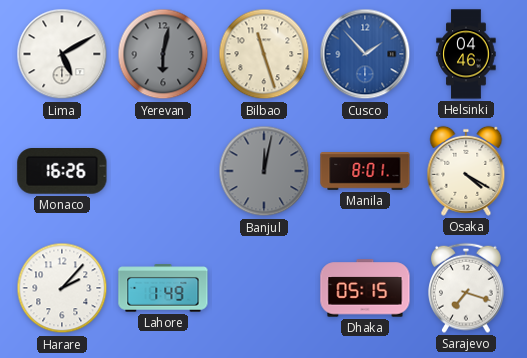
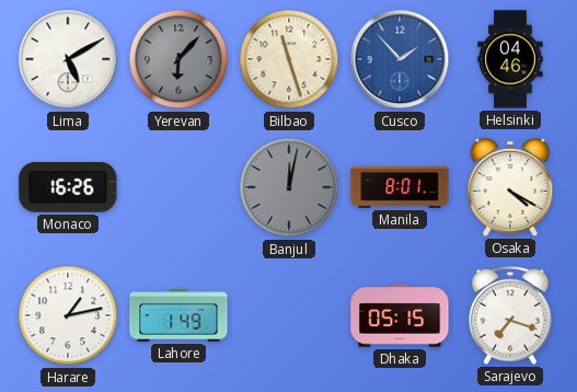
Yerevan: 6:02 -> 6:07
Harare: 2:07 -> 1:13
